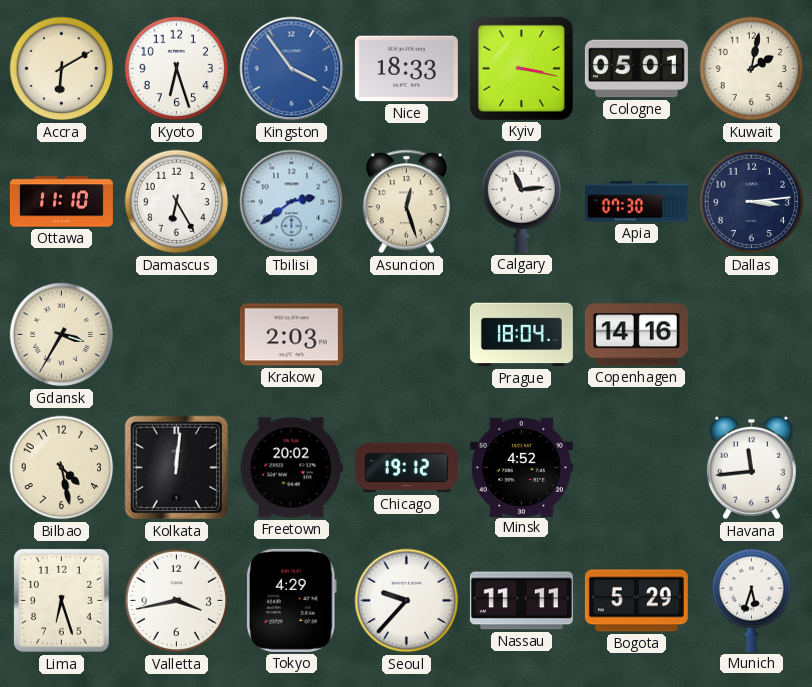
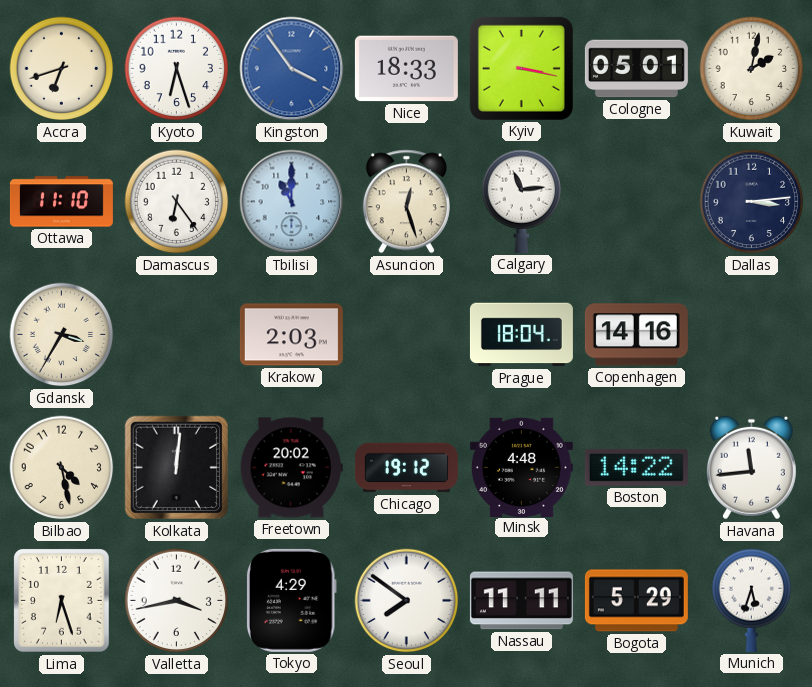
Accra: 6:10 -> 6:42
Damascus: 6:25 -> 6:24
Tbilisi: 2:39 -> 11:00
Apia: 07:30 -> none
Minsk: 4:52 -> 4:48
Boston: none -> 14:22
Seoul: 9:37 -> 7:51
